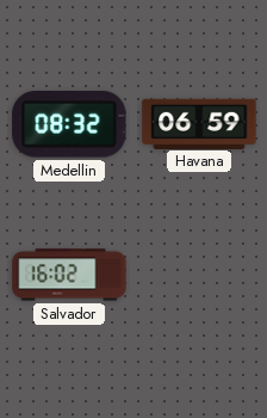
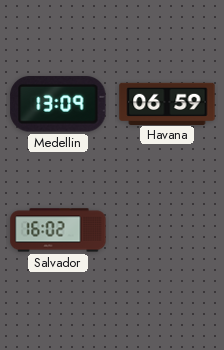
Medellin: 08:32 -> 13:09
